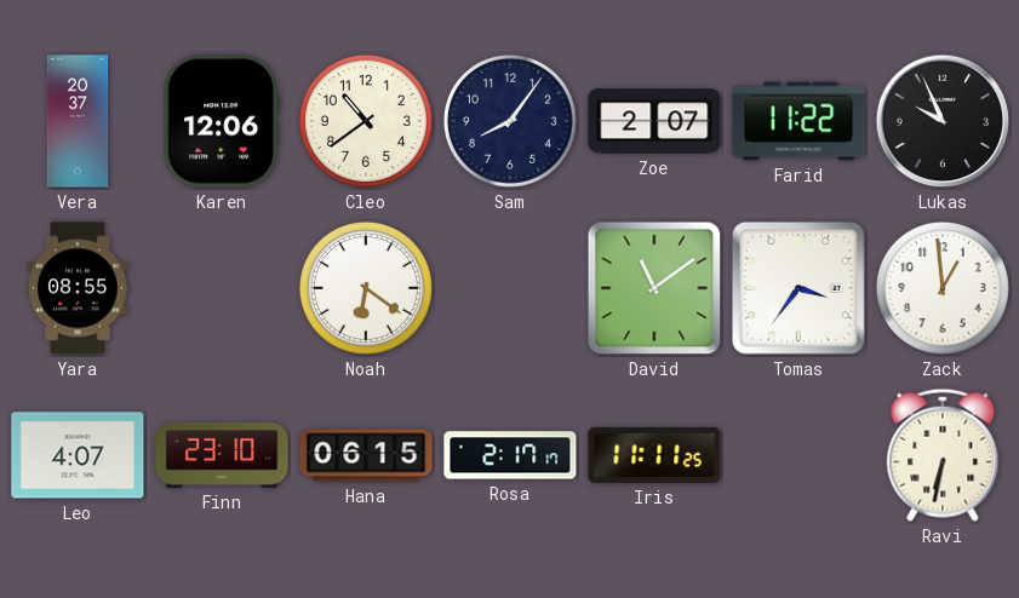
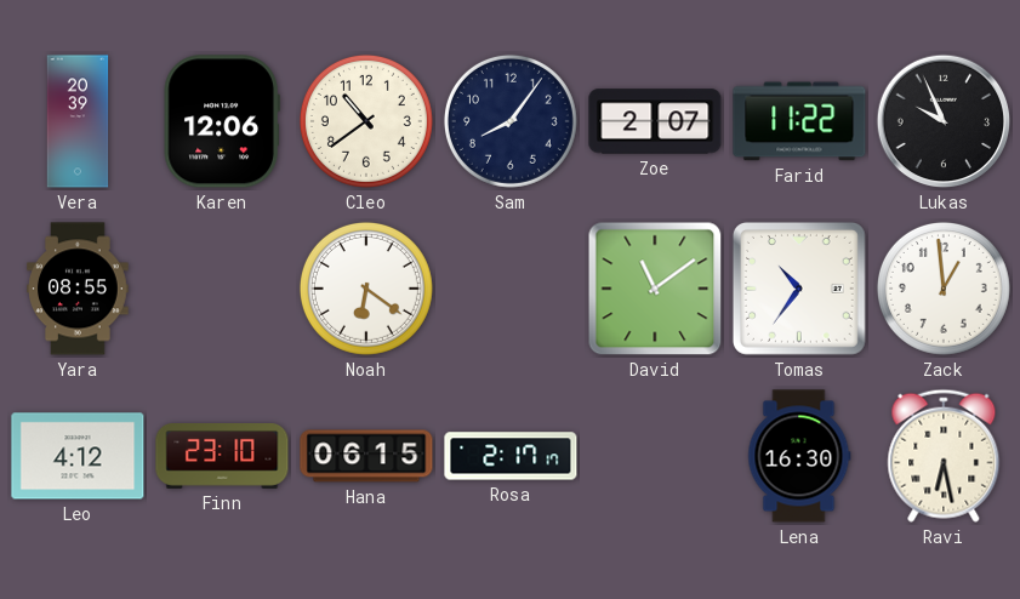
Vera: 20:37 -> 20:39
Tomas: 3:36 -> 10:36
Leo: 4:07 -> 4:12
Iris: 11:11 -> none
Lena: none -> 16:30
Ravi: 6:32 -> 6:28
